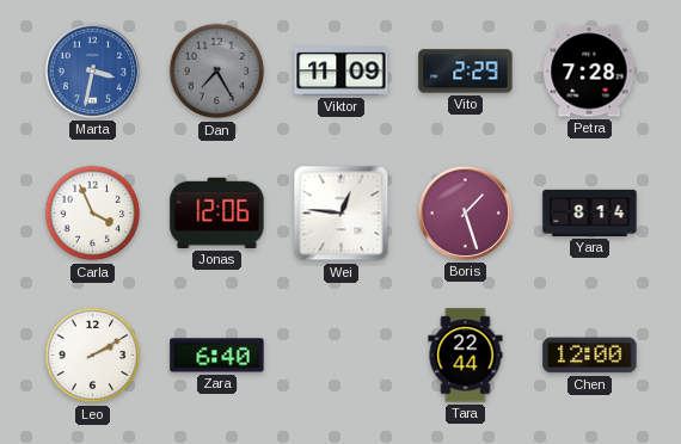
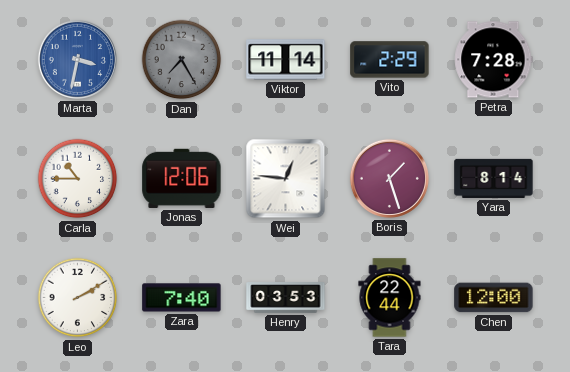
Viktor: 11:09 -> 11:14
Carla: 3:56 -> 10:45
Zara: 6:40 -> 7:40
Henry: none -> 03:53
